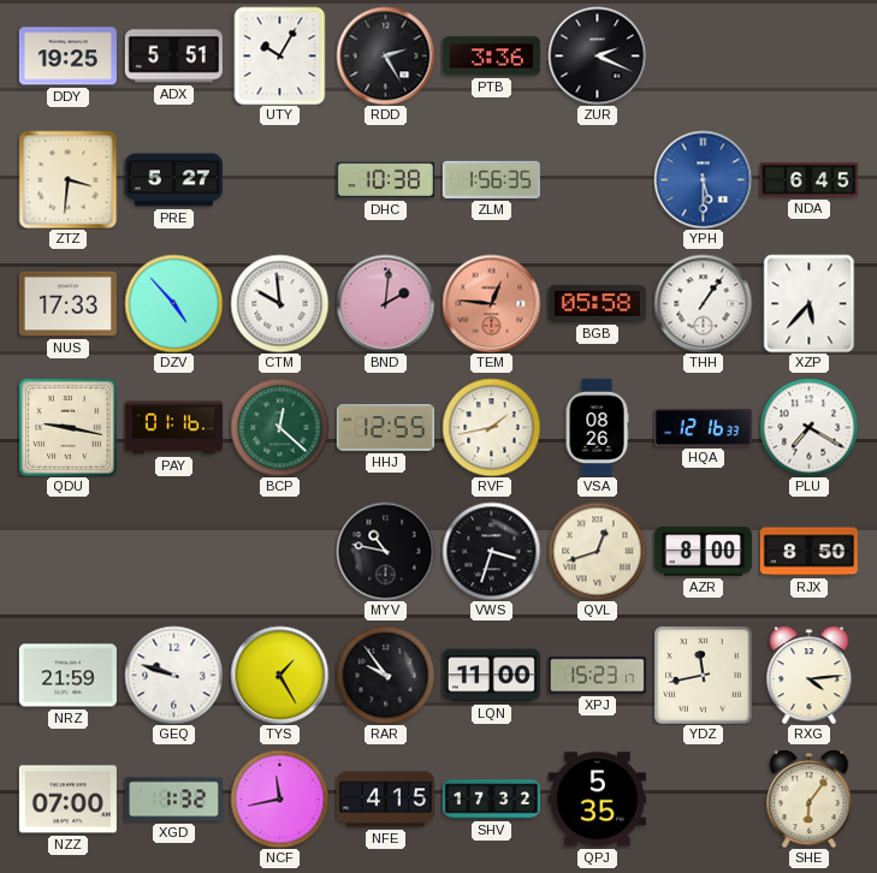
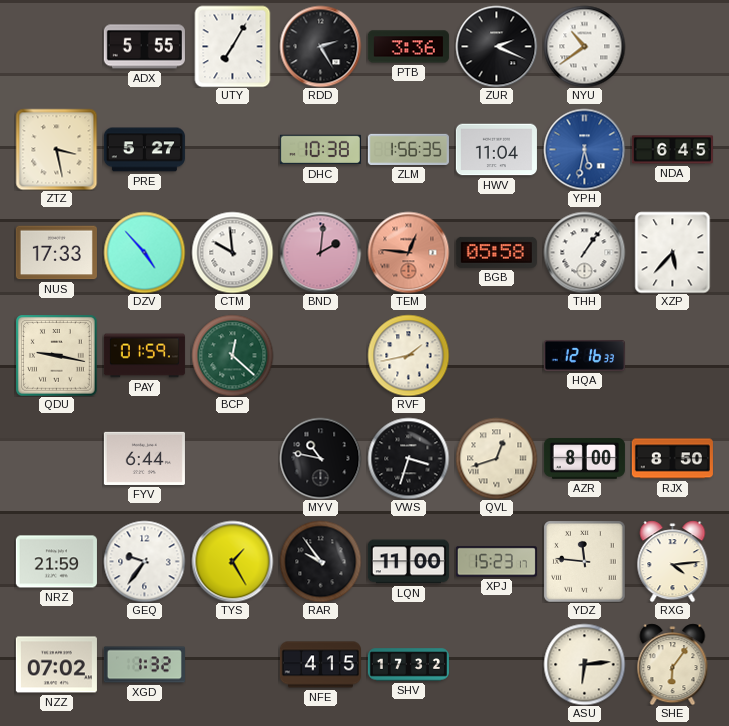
DDY: 19:25 -> none
ADX: 5:51 -> 5:55
UTY: 10:05 -> 7:05
NYU: none -> 10:39
ZTZ: 3:31 -> 3:28
HWV: none -> 11:04
YPH: 5:30 -> 5:32
PAY: 01:16 -> 01:59
HHJ: 12:55 -> none
VSA: 08:26 -> none
PLU: 7:20 -> none
FYV: none -> 6:44
GEQ: 9:48 -> 9:36
YDZ: 11:43 -> 11:46
NZZ: 07:00 -> 07:02
NCF: 11:43 -> none
QPJ: 5:35 -> none
ASU: none -> 6:14
